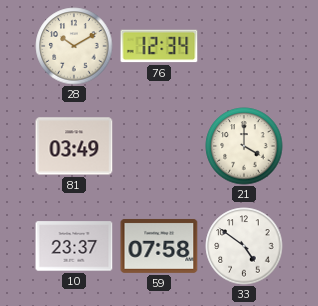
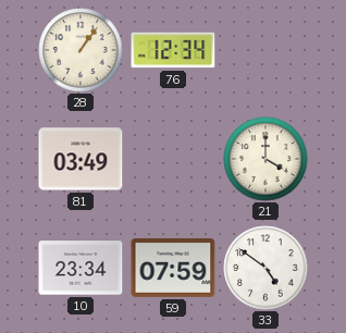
28: 10:10 -> 1:06
10: 23:37 -> 23:34
59: 07:58 -> 07:59
